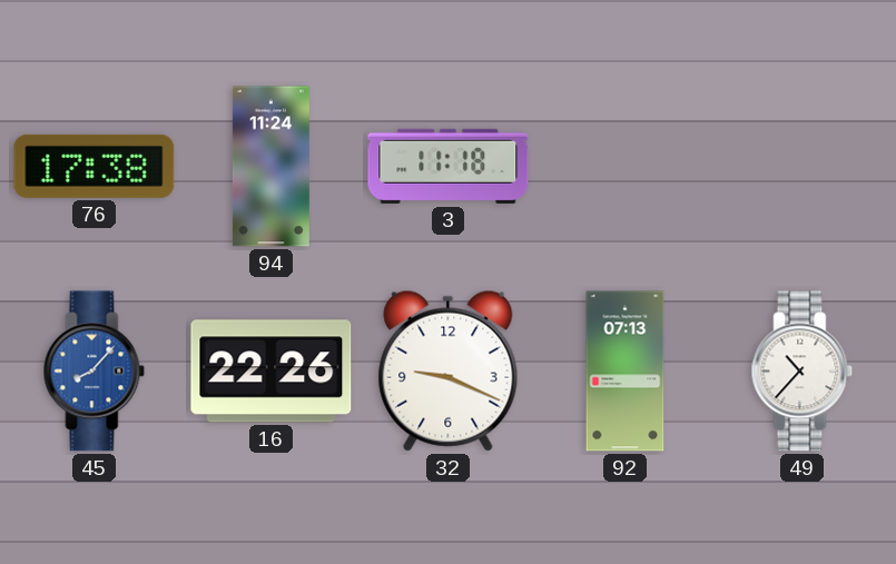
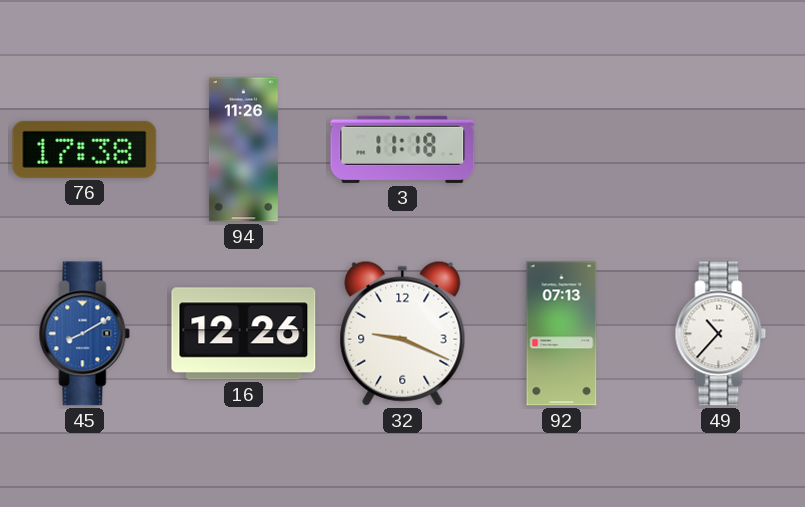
94: 11:24 -> 11:26
45: 8:07 -> 8:10
16: 22:26 -> 12:26
